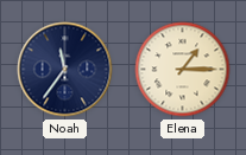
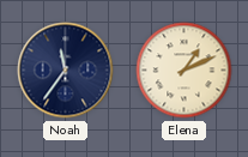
Elena: 1:15 -> 1:11
